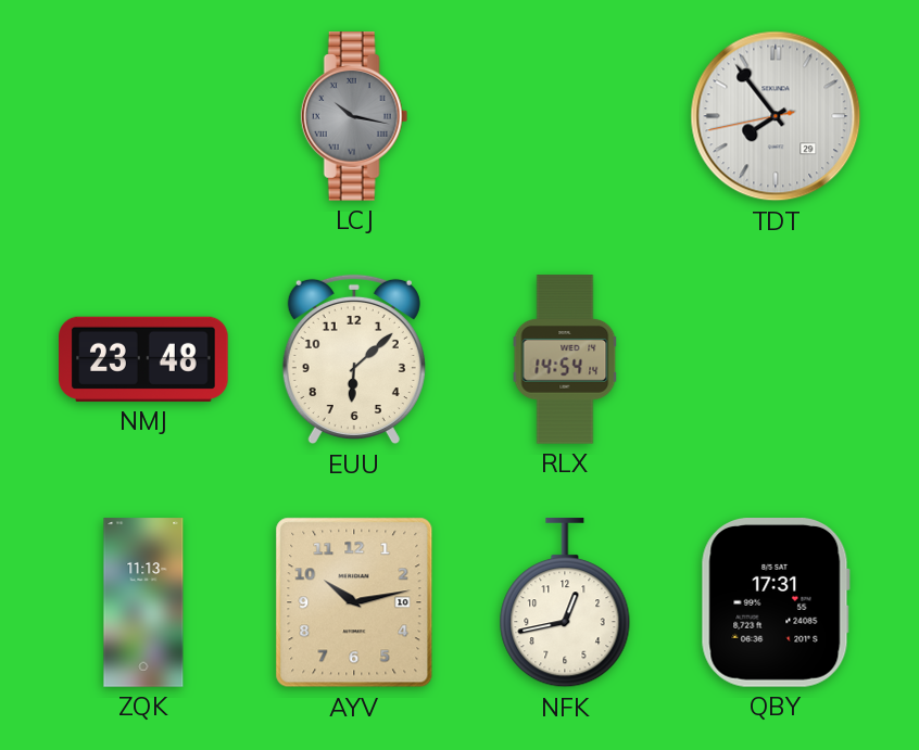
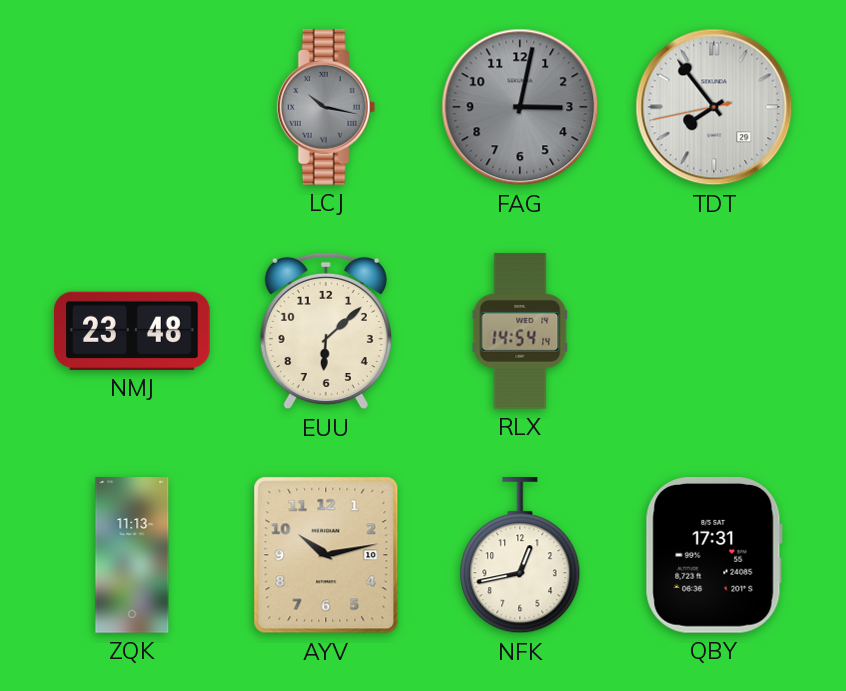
FAG: none -> 3:02
